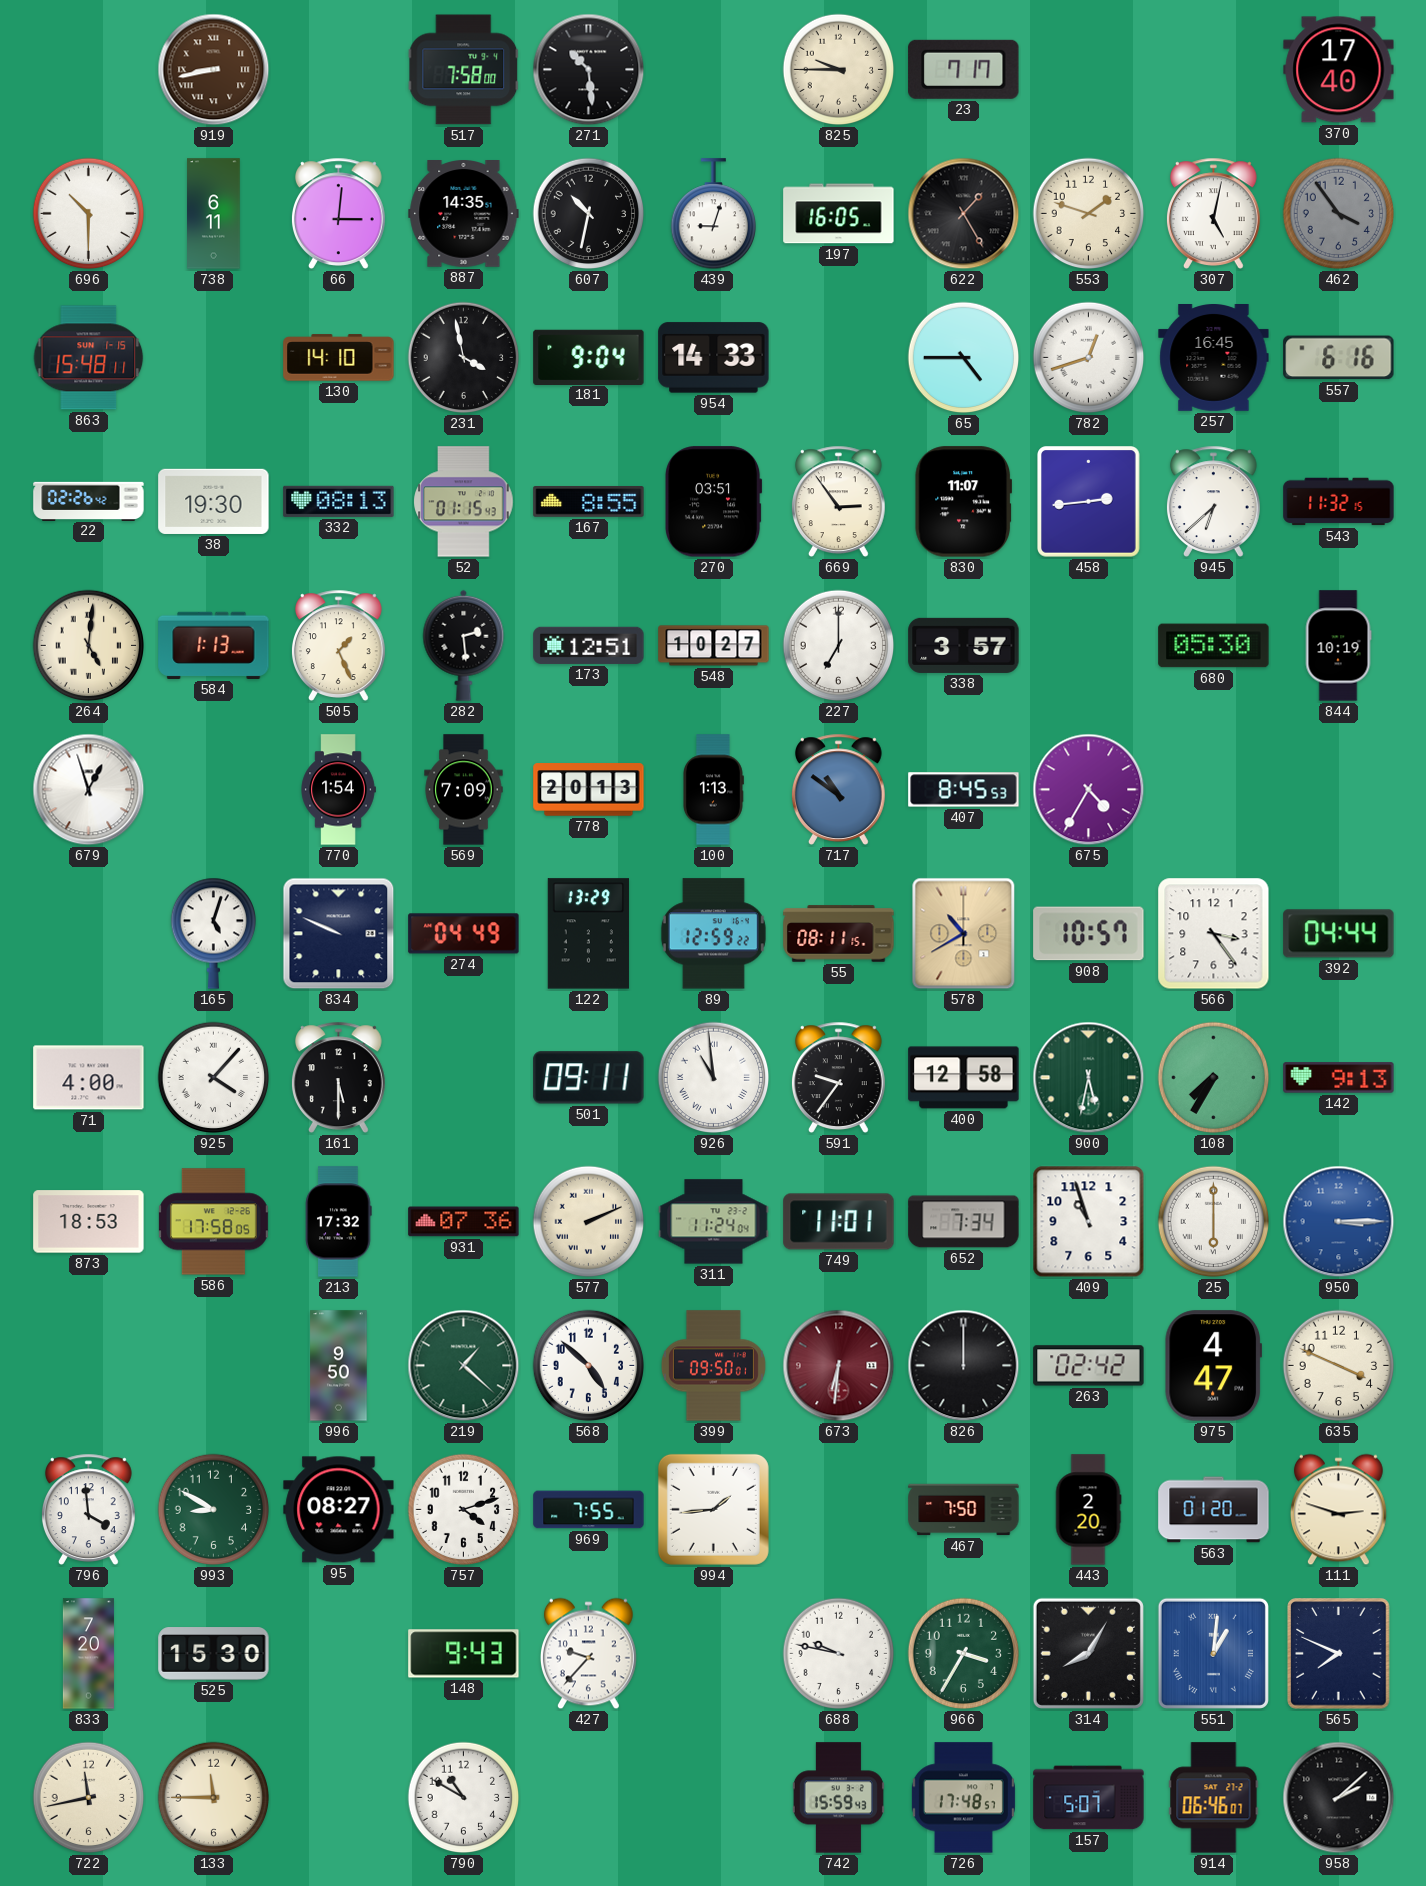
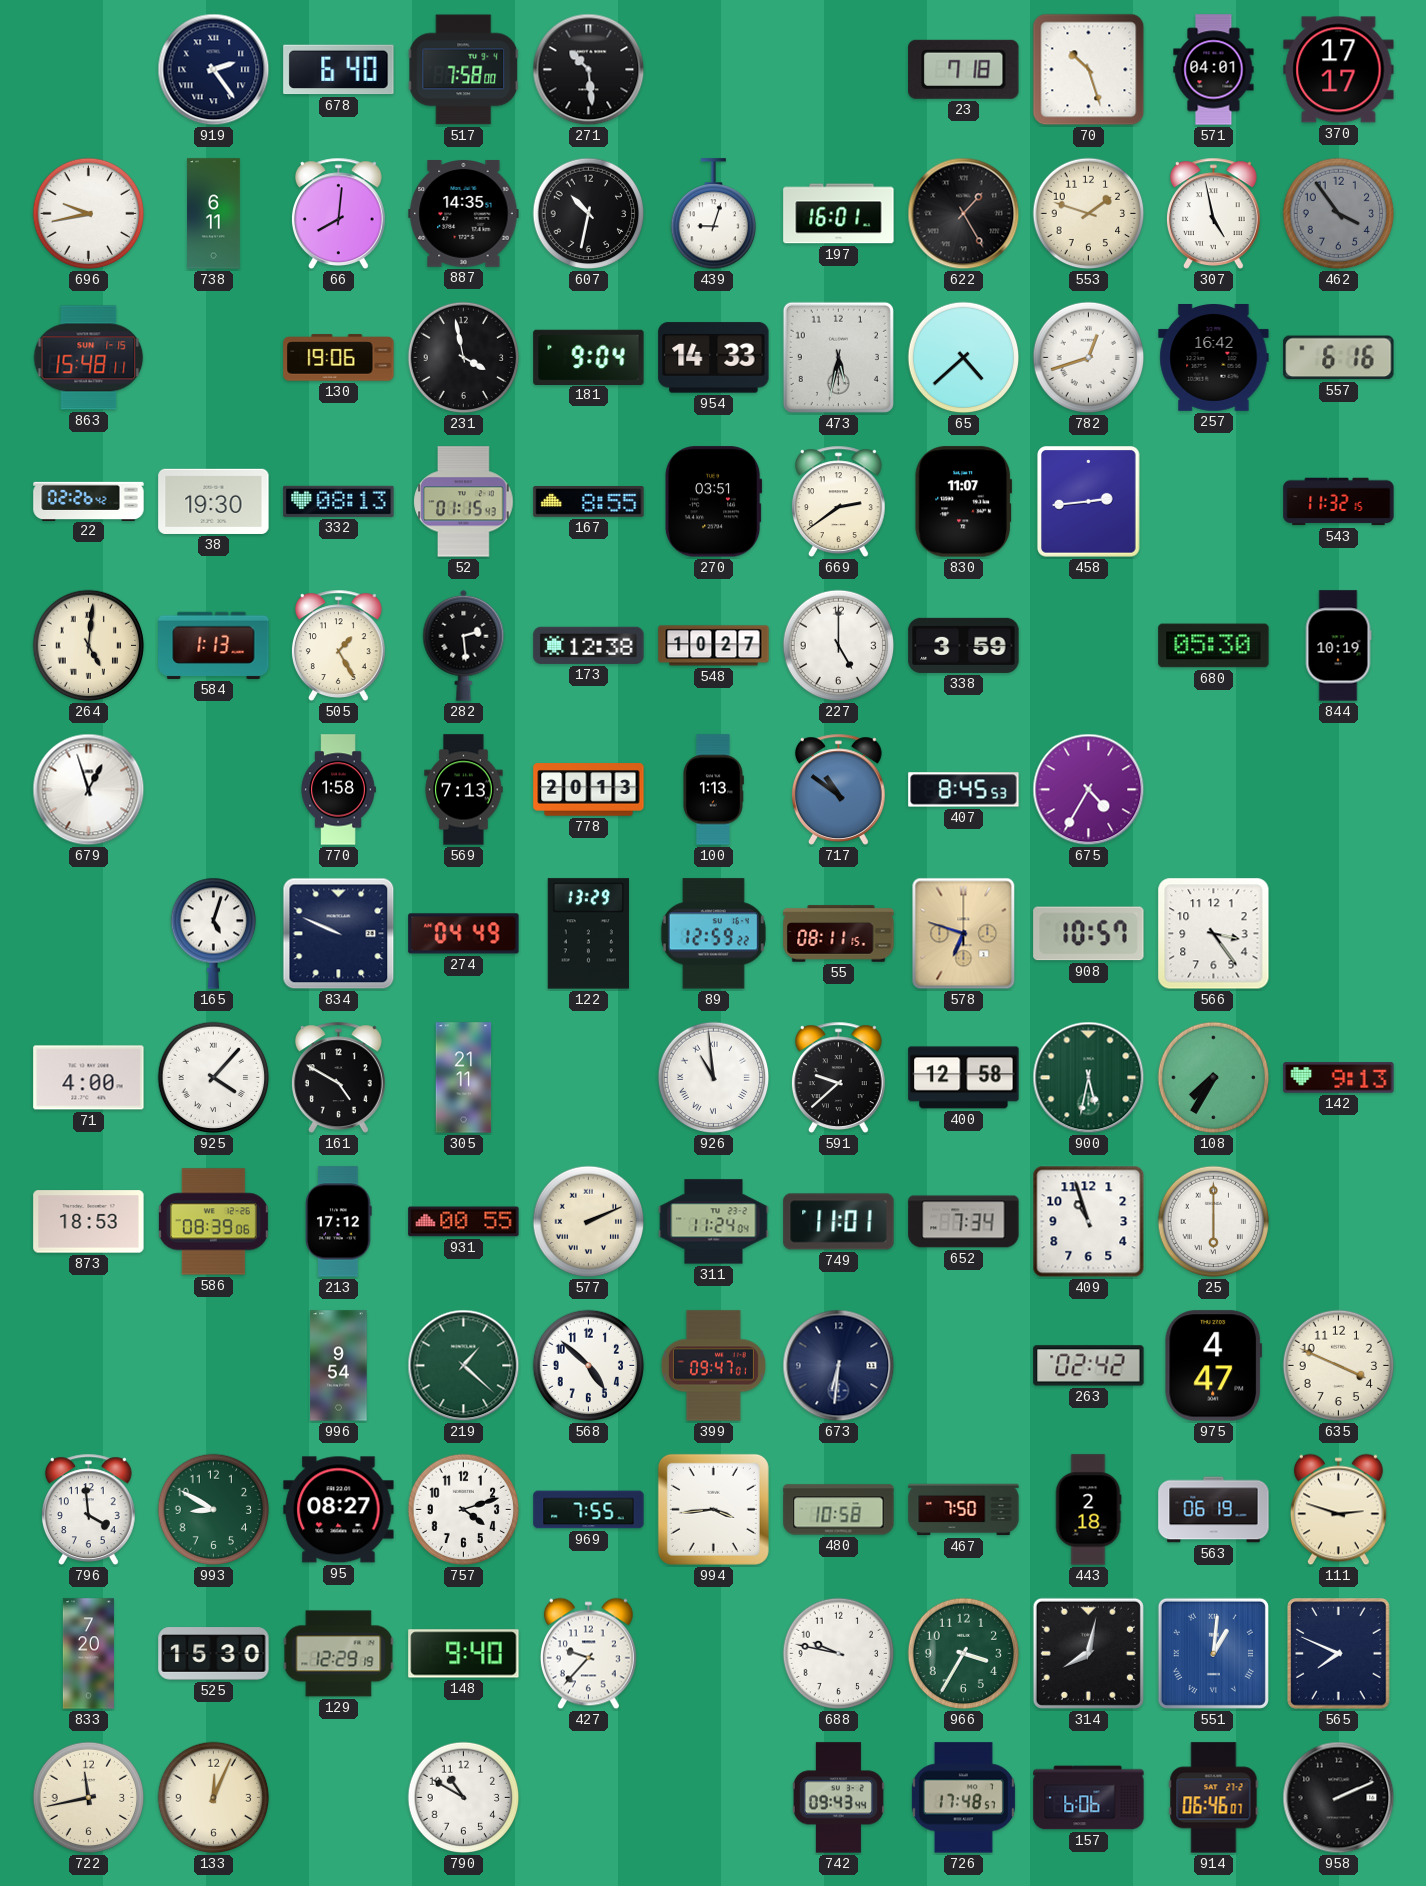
919: 8:43 -> 2:24
919 dial: brown -> navy
678: none -> 6:40
825: 9:45 -> none
23: 7:17 -> 7:18
70: none -> 10:27
571: none -> 04:01
370: 17:40 -> 17:17
696: 10:30 -> 9:43
66: 3:01 -> 8:01
197: 16:05 -> 16:01
307: 5:02 -> 4:58
130: 14:10 -> 19:06
473: none -> 5:32
65: 4:45 -> 4:38
257: 16:45 -> 16:42
669: 2:54 -> 2:39
945: 6:38 -> none
505: 1:26 -> 1:25
173: 12:51 -> 12:38
227: 7:00 -> 5:00
338: 3:57 -> 3:59
770: 1:54 -> 1:58
569: 7:09 -> 7:13
578: 10:40 -> 6:48
392: 04:44 -> none
161: 5:30 -> 4:50
305: none -> 21:11
501: 09:11 -> none
591: 9:36 -> 9:38
586: 17:58 -> 08:39
213: 17:32 -> 17:12
931: 07:36 -> 00:55
950: 3:15 -> none
996: 9:50 -> 9:54
399: 09:50 -> 09:47
673 dial: burgundy -> navy
826: 12:00 -> none
994: 1:44 -> 3:44
480: none -> 10:58
443: 2:20 -> 2:18
563: 01:20 -> 06:19
129: none -> 12:29
148: 9:43 -> 9:40
314: 8:05 -> 8:02
133: 11:45 -> 12:04
742: 15:59 -> 09:43
157: 5:07 -> 6:06
958: 2:08 -> 2:11
